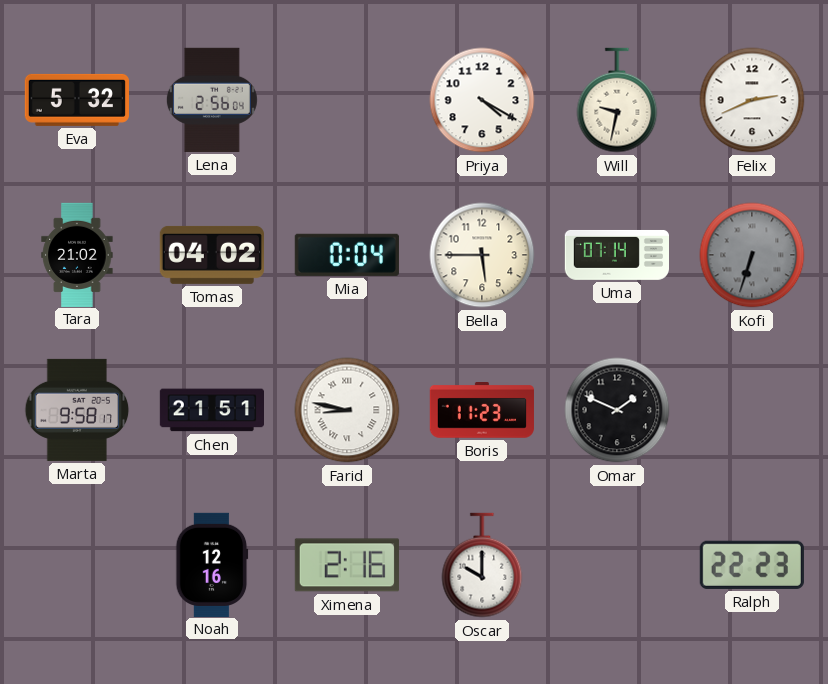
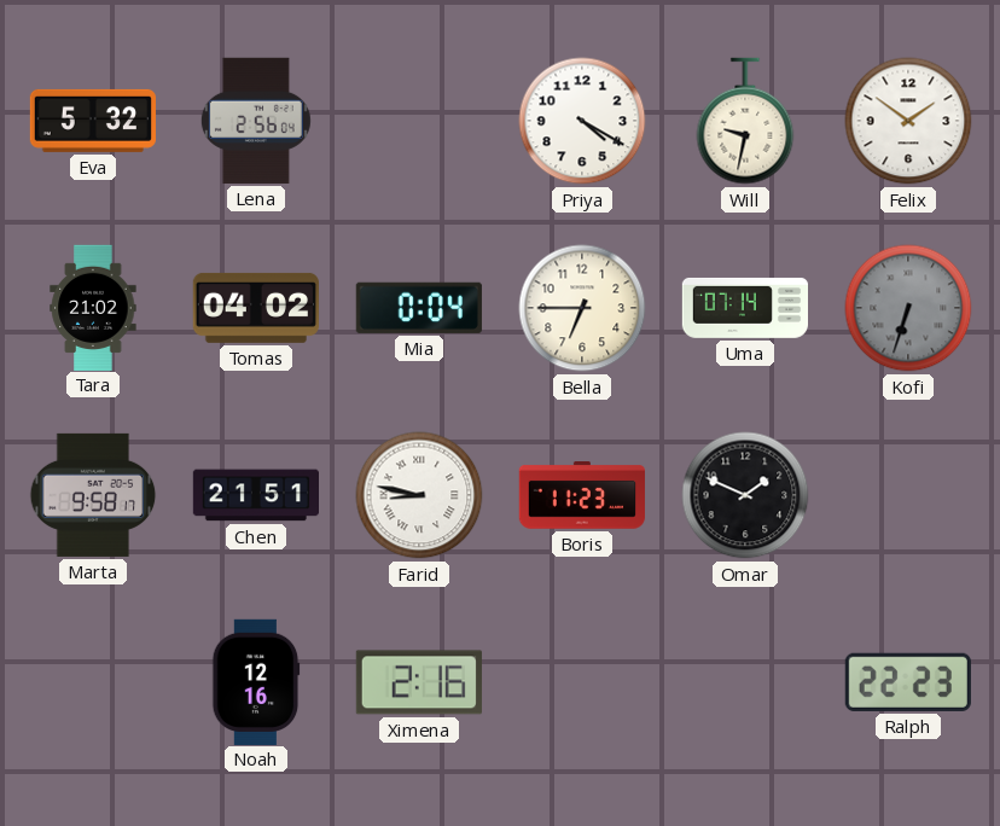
Felix: 2:41 -> 1:51
Bella: 5:45 -> 6:45
Oscar: 10:00 -> none
